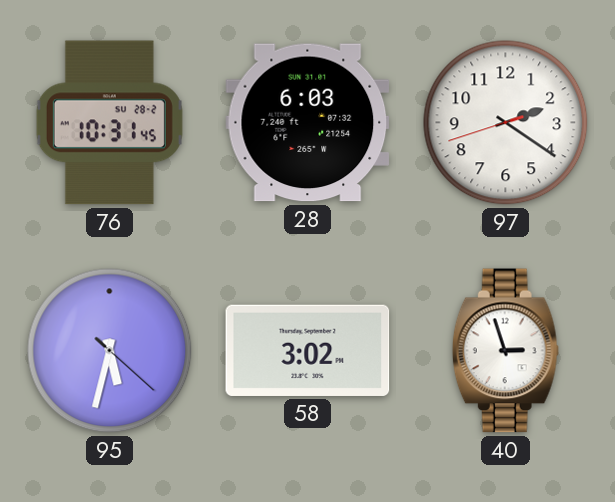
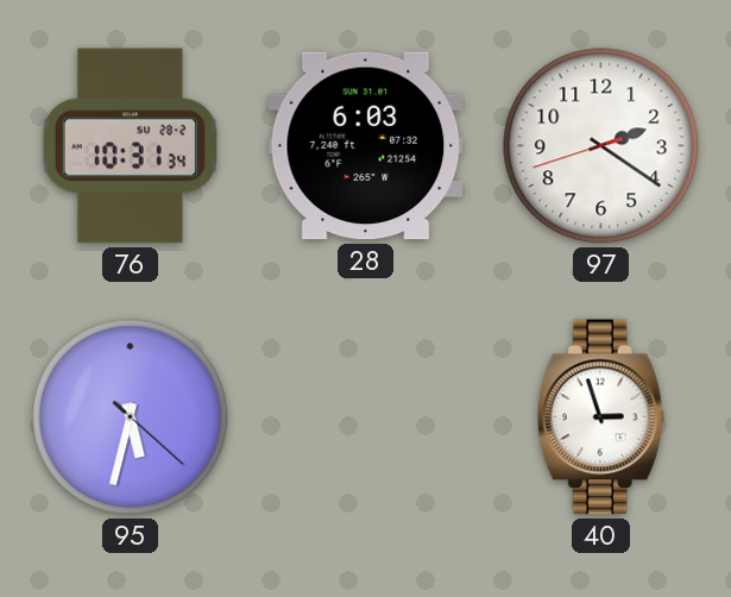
76: 10:31:45 -> 10:31:34
58: 3:02 -> none
